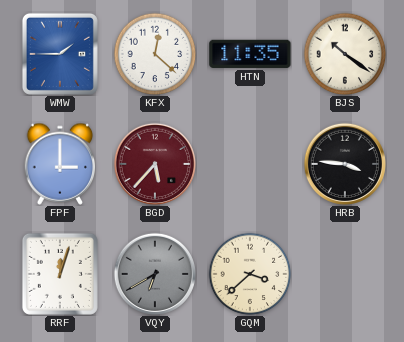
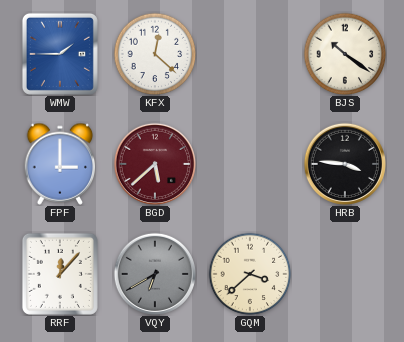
HTN: 11:35 -> none
BGD: 5:37 -> 5:38
RRF: 12:03 -> 12:07
